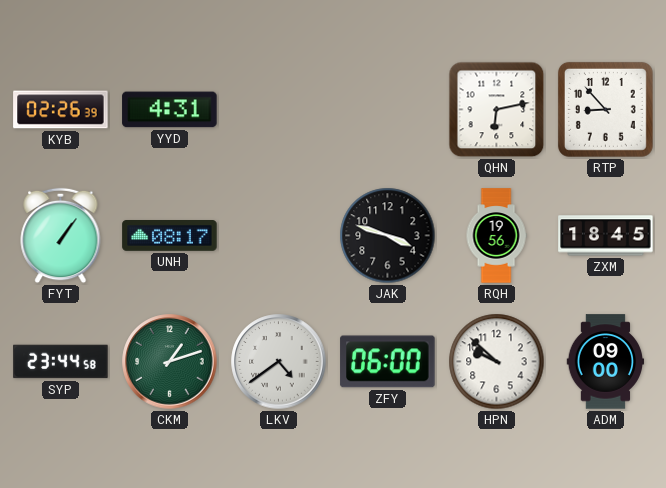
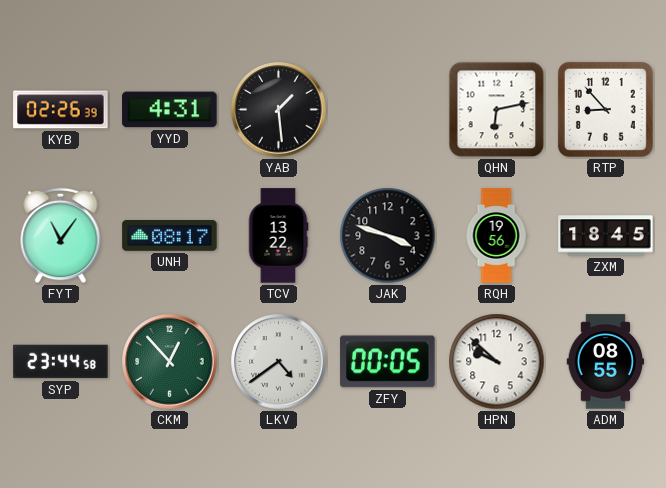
YAB: none -> 1:29
FYT: 1:06 -> 11:06
TCV: none -> 13:22
CKM: 1:12 -> 12:53
ZFY: 06:00 -> 00:05
ADM: 09:00 -> 08:55
